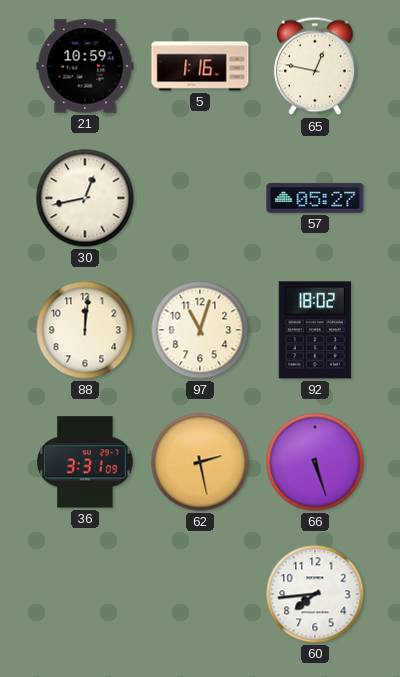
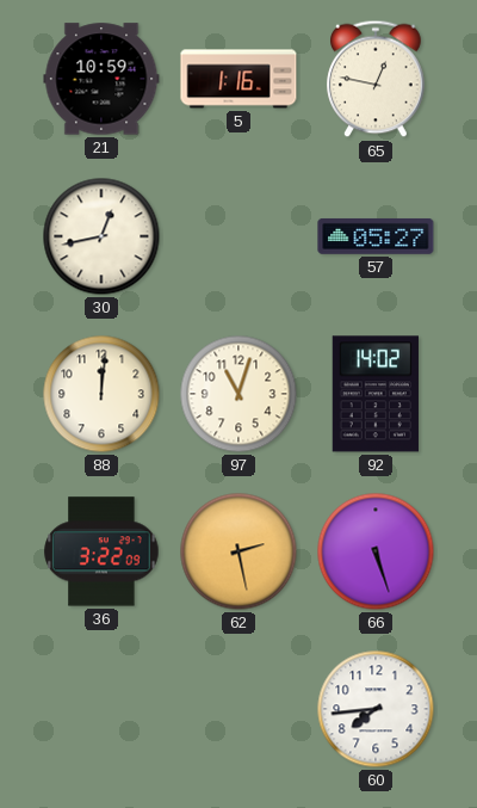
92: 18:02 -> 14:02
36: 3:31 -> 3:22
